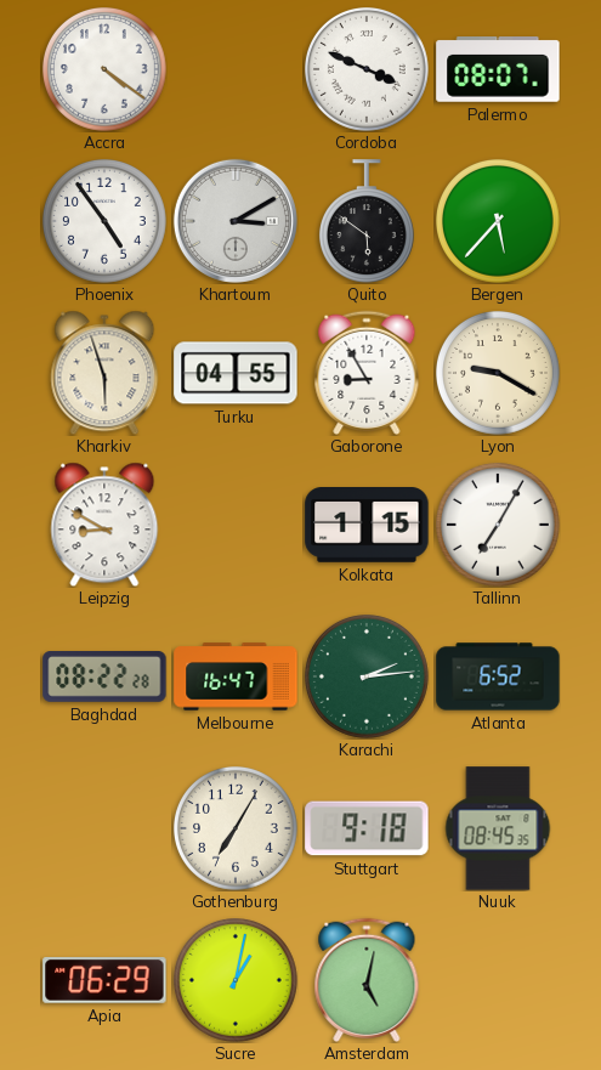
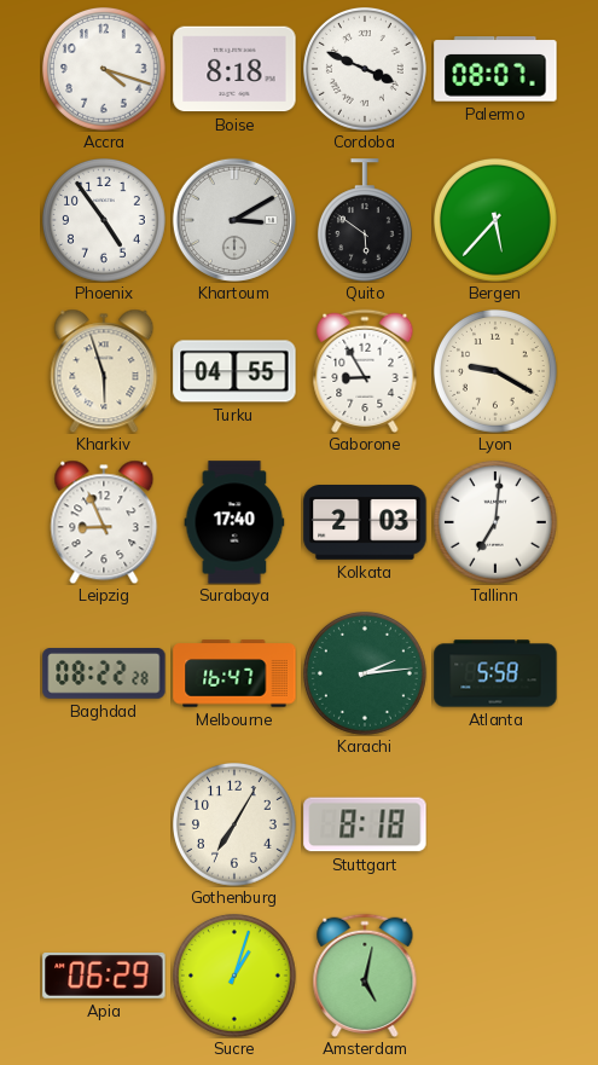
Accra: 4:21 -> 4:18
Boise: none -> 8:18
Leipzig: 8:50 -> 8:56
Surabaya: none -> 17:40
Kolkata: 1:15 -> 2:03
Tallinn: 7:05 -> 7:01
Atlanta: 6:52 -> 5:58
Stuttgart: 9:18 -> 8:18
Nuuk: 08:45 -> none
Sucre: 1:02 -> 1:03
